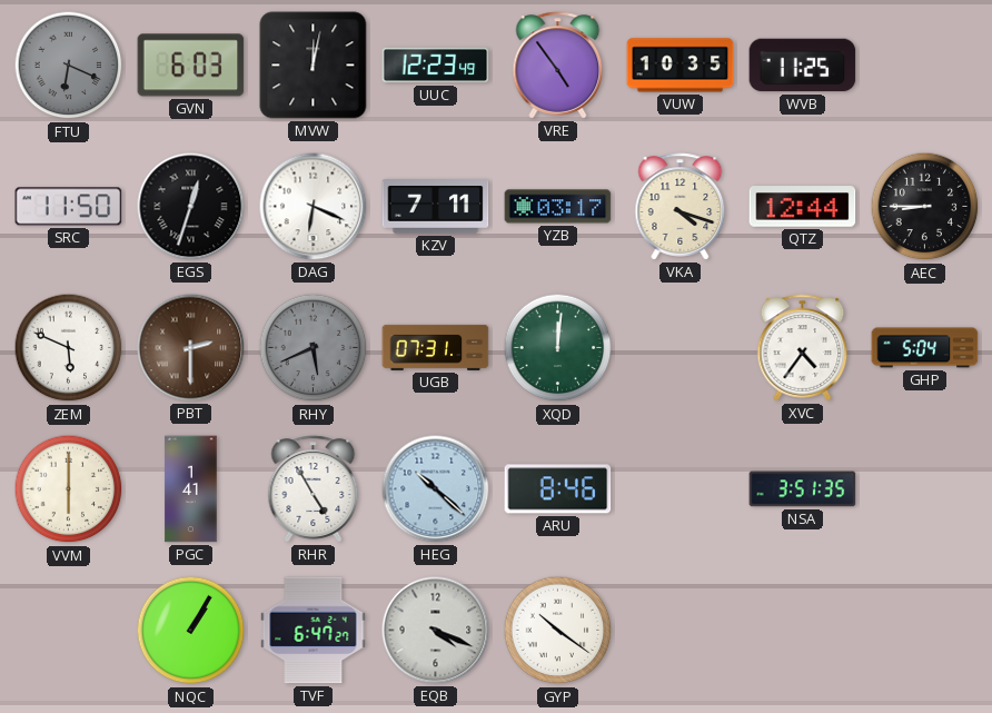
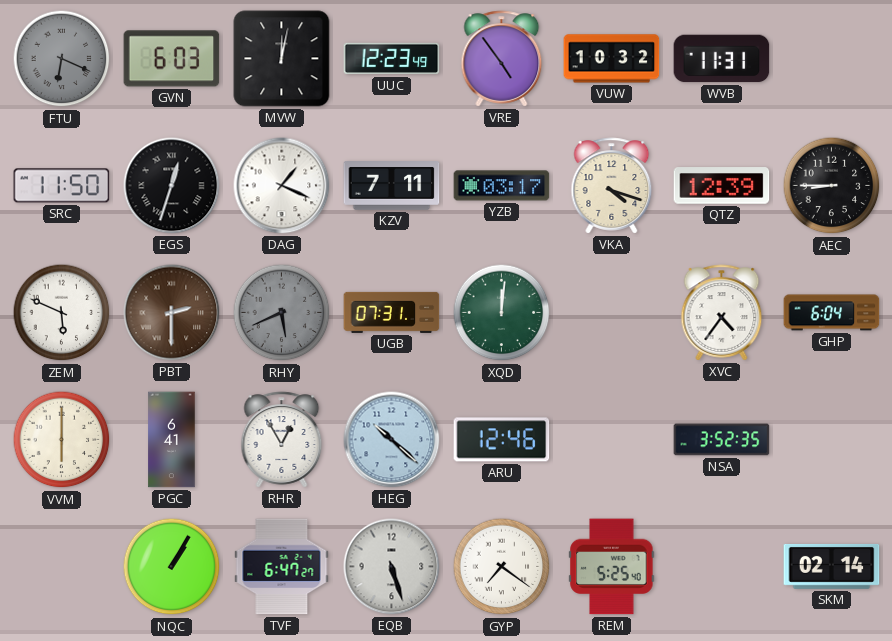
VUW: 10:35 -> 10:32
WVB: 11:25 -> 11:31
DAG: 6:19 -> 1:19
QTZ: 12:44 -> 12:39
GHP: 5:04 -> 6:04
PGC: 1:41 -> 6:41
RHR: 4:55 -> 12:55
ARU: 8:46 -> 12:46
NSA: 3:51 -> 3:52
EQB: 4:19 -> 5:27
GYP: 10:21 -> 7:21
REM: none -> 5:25
SKM: none -> 02:14
